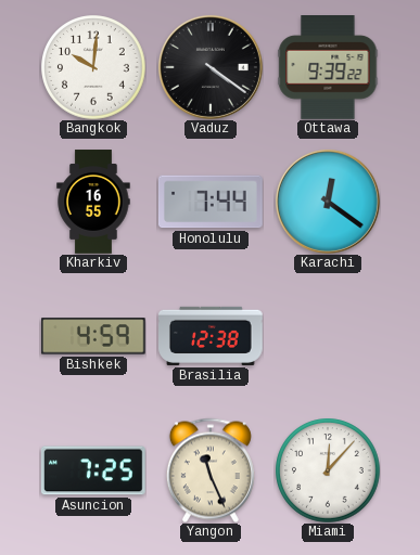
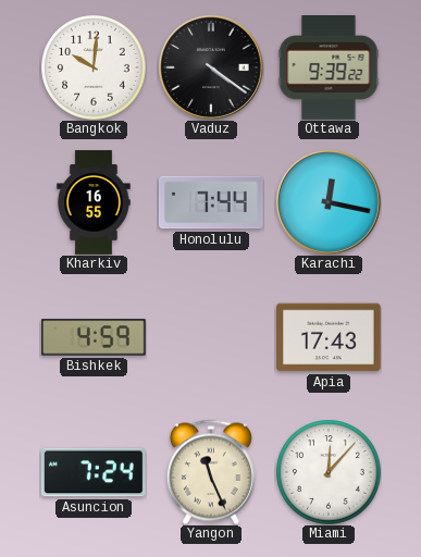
Karachi: 12:21 -> 12:17
Brasilia: 12:38 -> none
Apia: none -> 17:43
Asuncion: 7:25 -> 7:24
